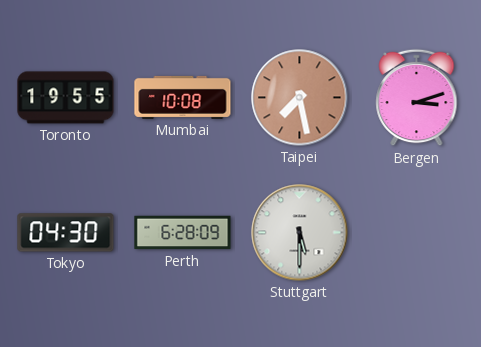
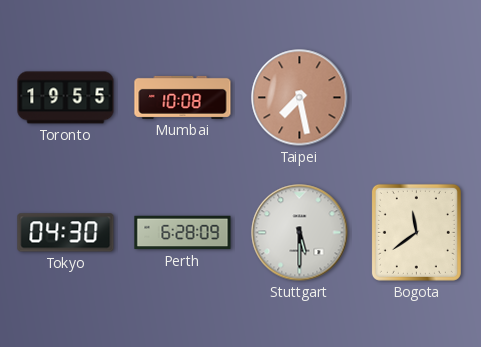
Bergen: 3:12 -> none
Bogota: none -> 11:39
